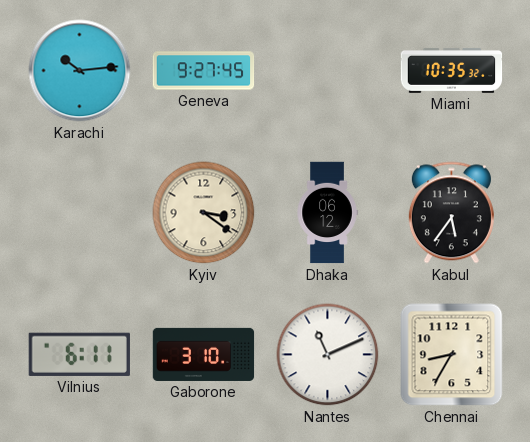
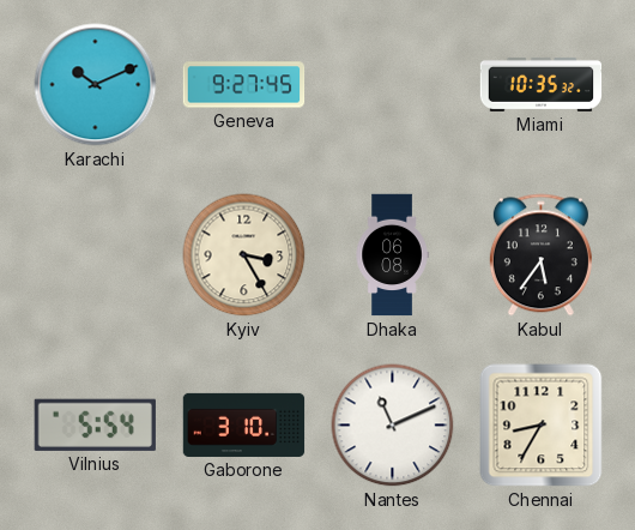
Karachi: 10:14 -> 10:11
Kyiv: 3:21 -> 3:25
Dhaka: 06:12 -> 06:08
Vilnius: 6:11 -> 5:54
